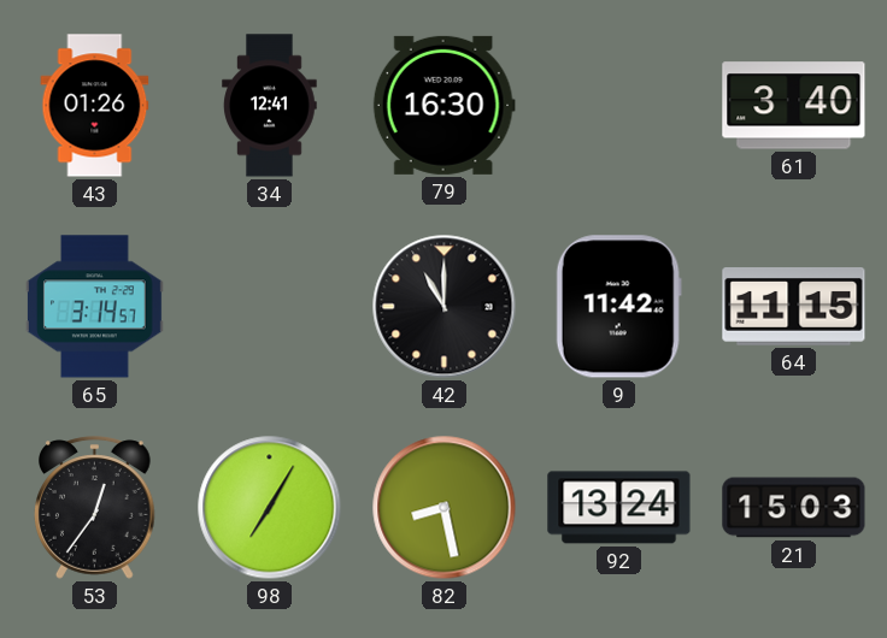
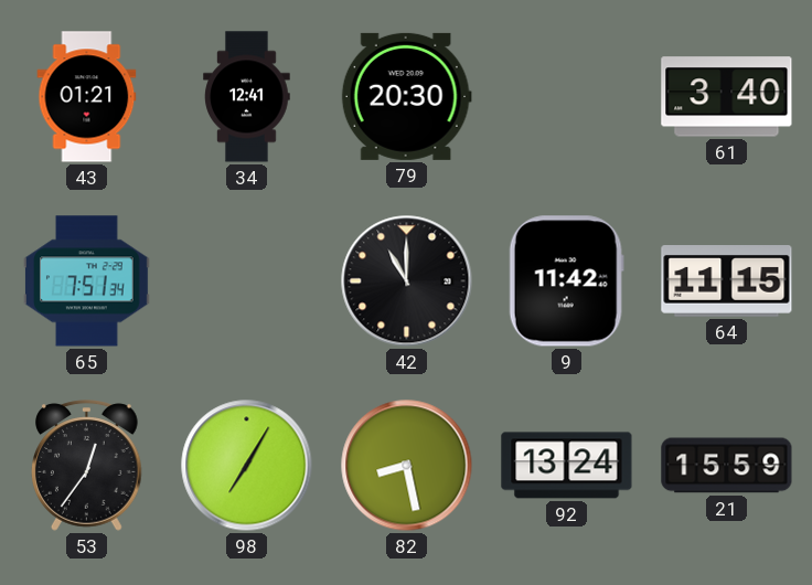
43: 01:26 -> 01:21
79: 16:30 -> 20:30
65: 3:14 -> 7:51
21: 15:03 -> 15:59
